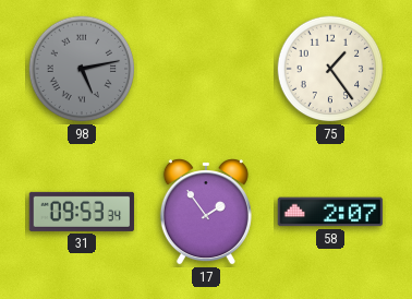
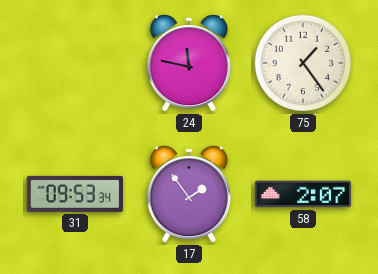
98: 5:13 -> none
24: none -> 11:47
